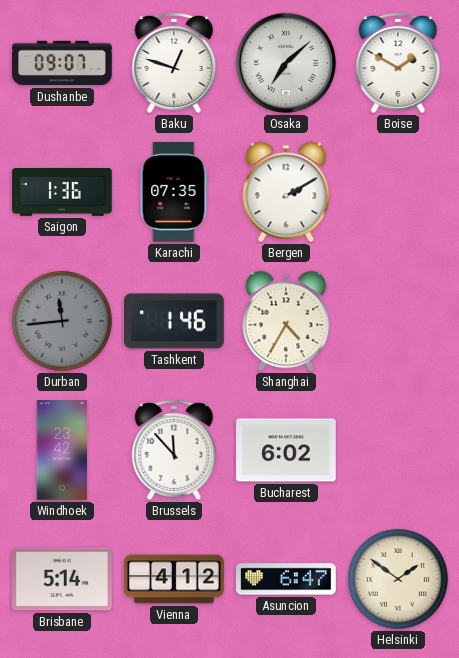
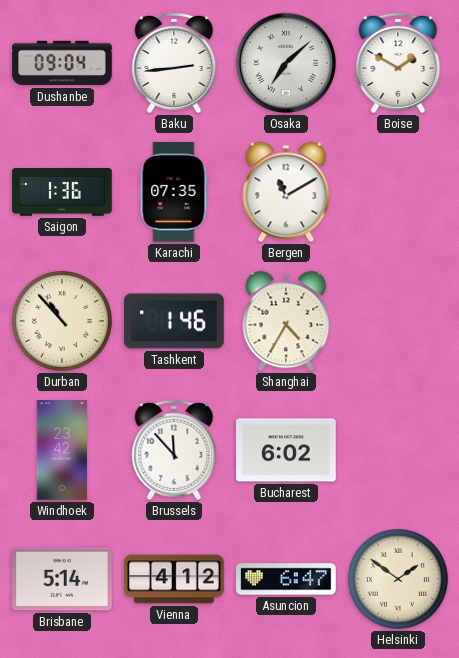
Dushanbe: 09:07 -> 09:04
Baku: 12:48 -> 2:44
Bergen: 2:10 -> 11:10
Durban: 11:44 -> 10:53
Durban dial: grey -> cream
